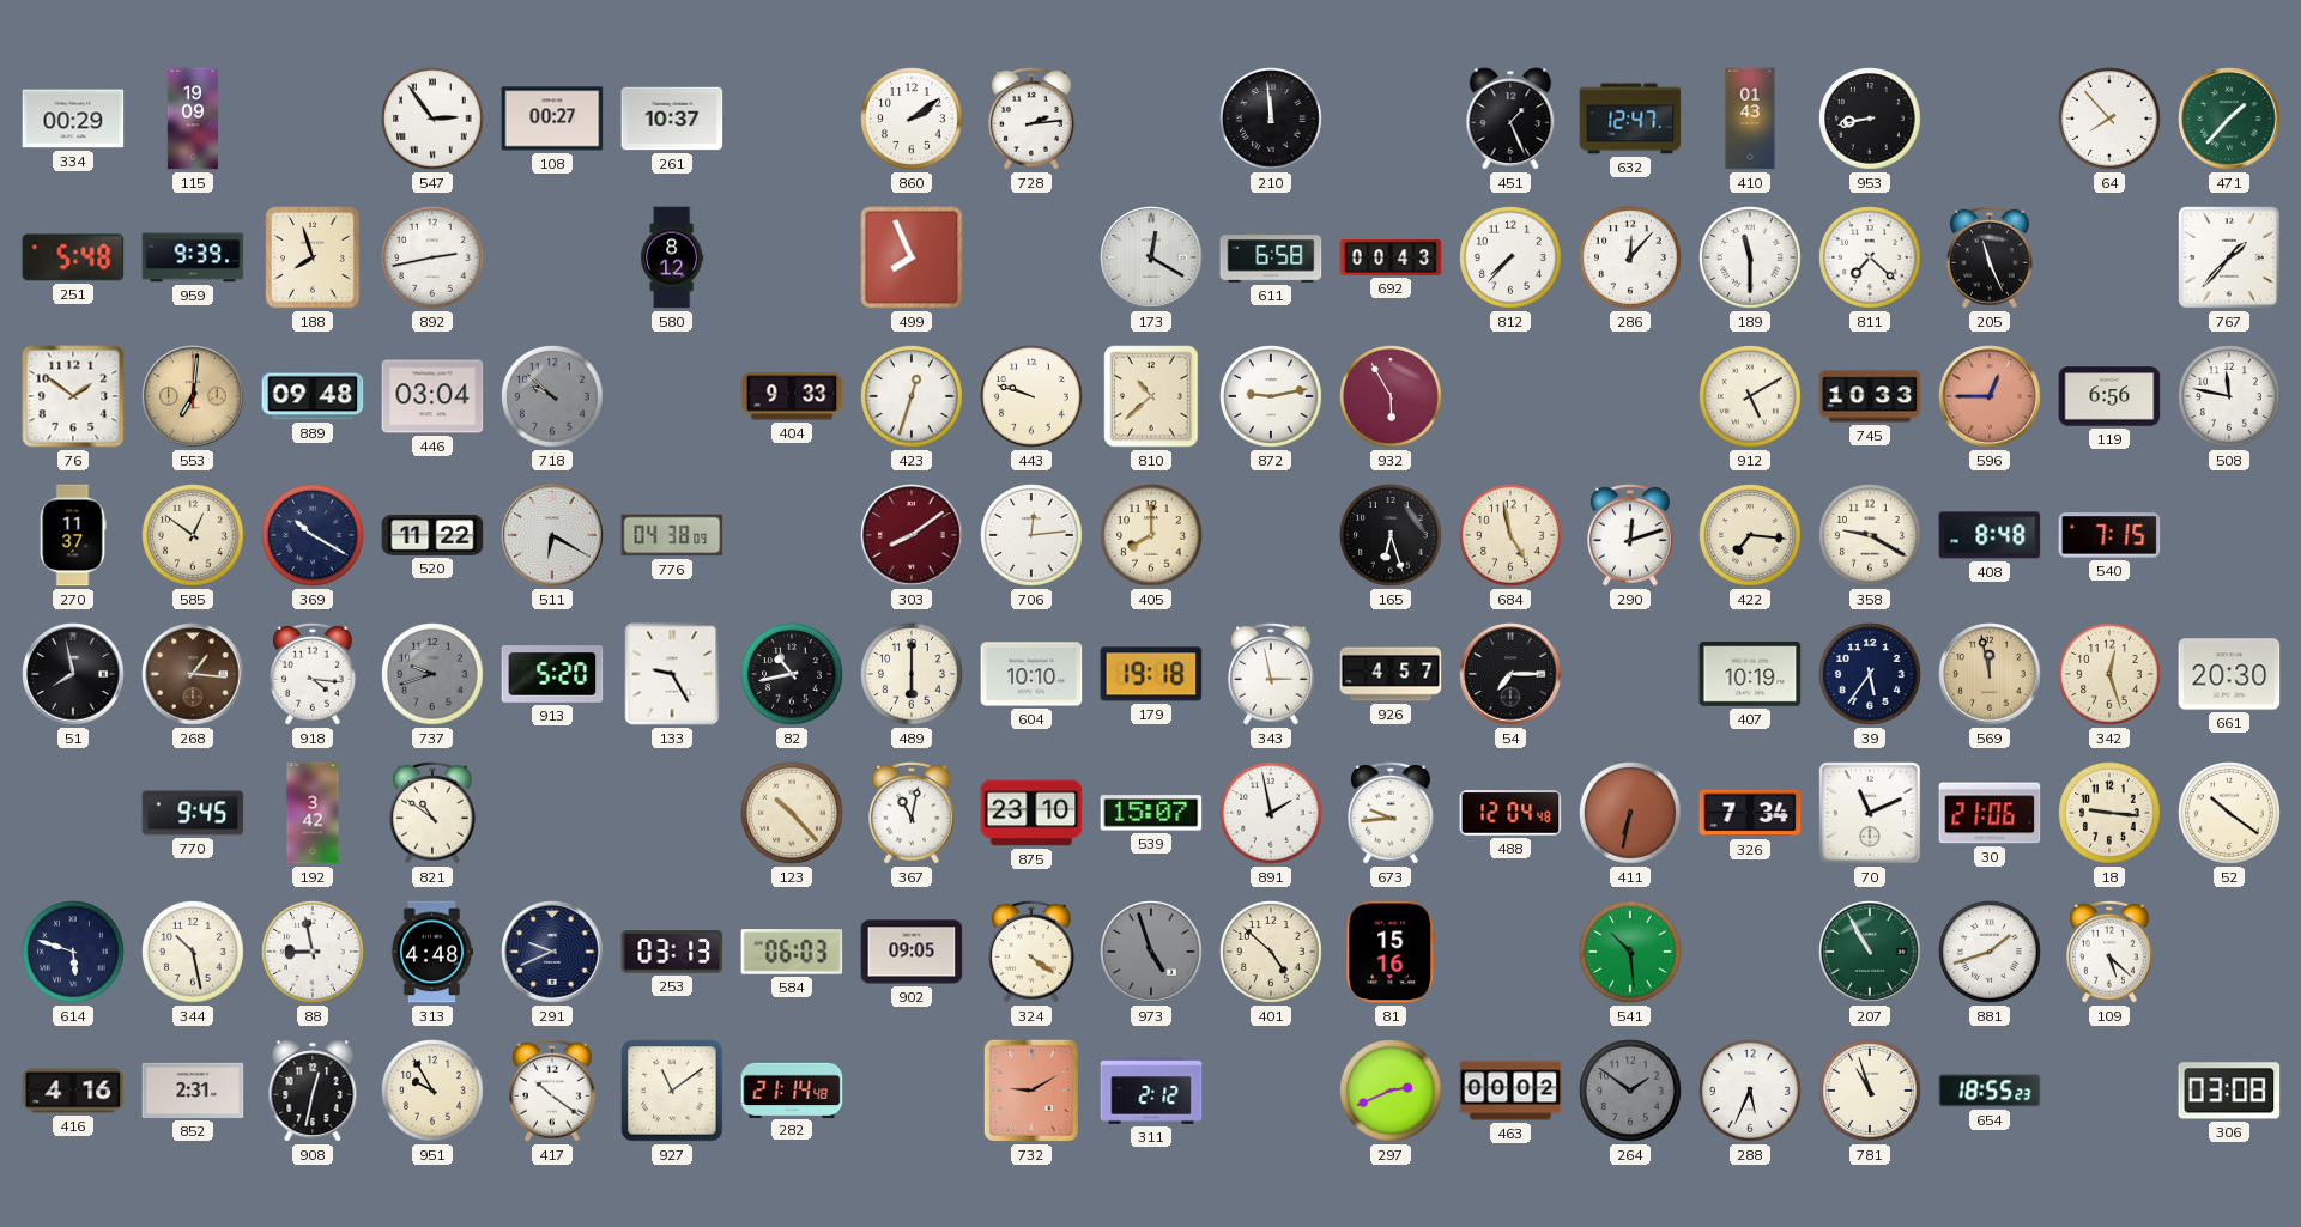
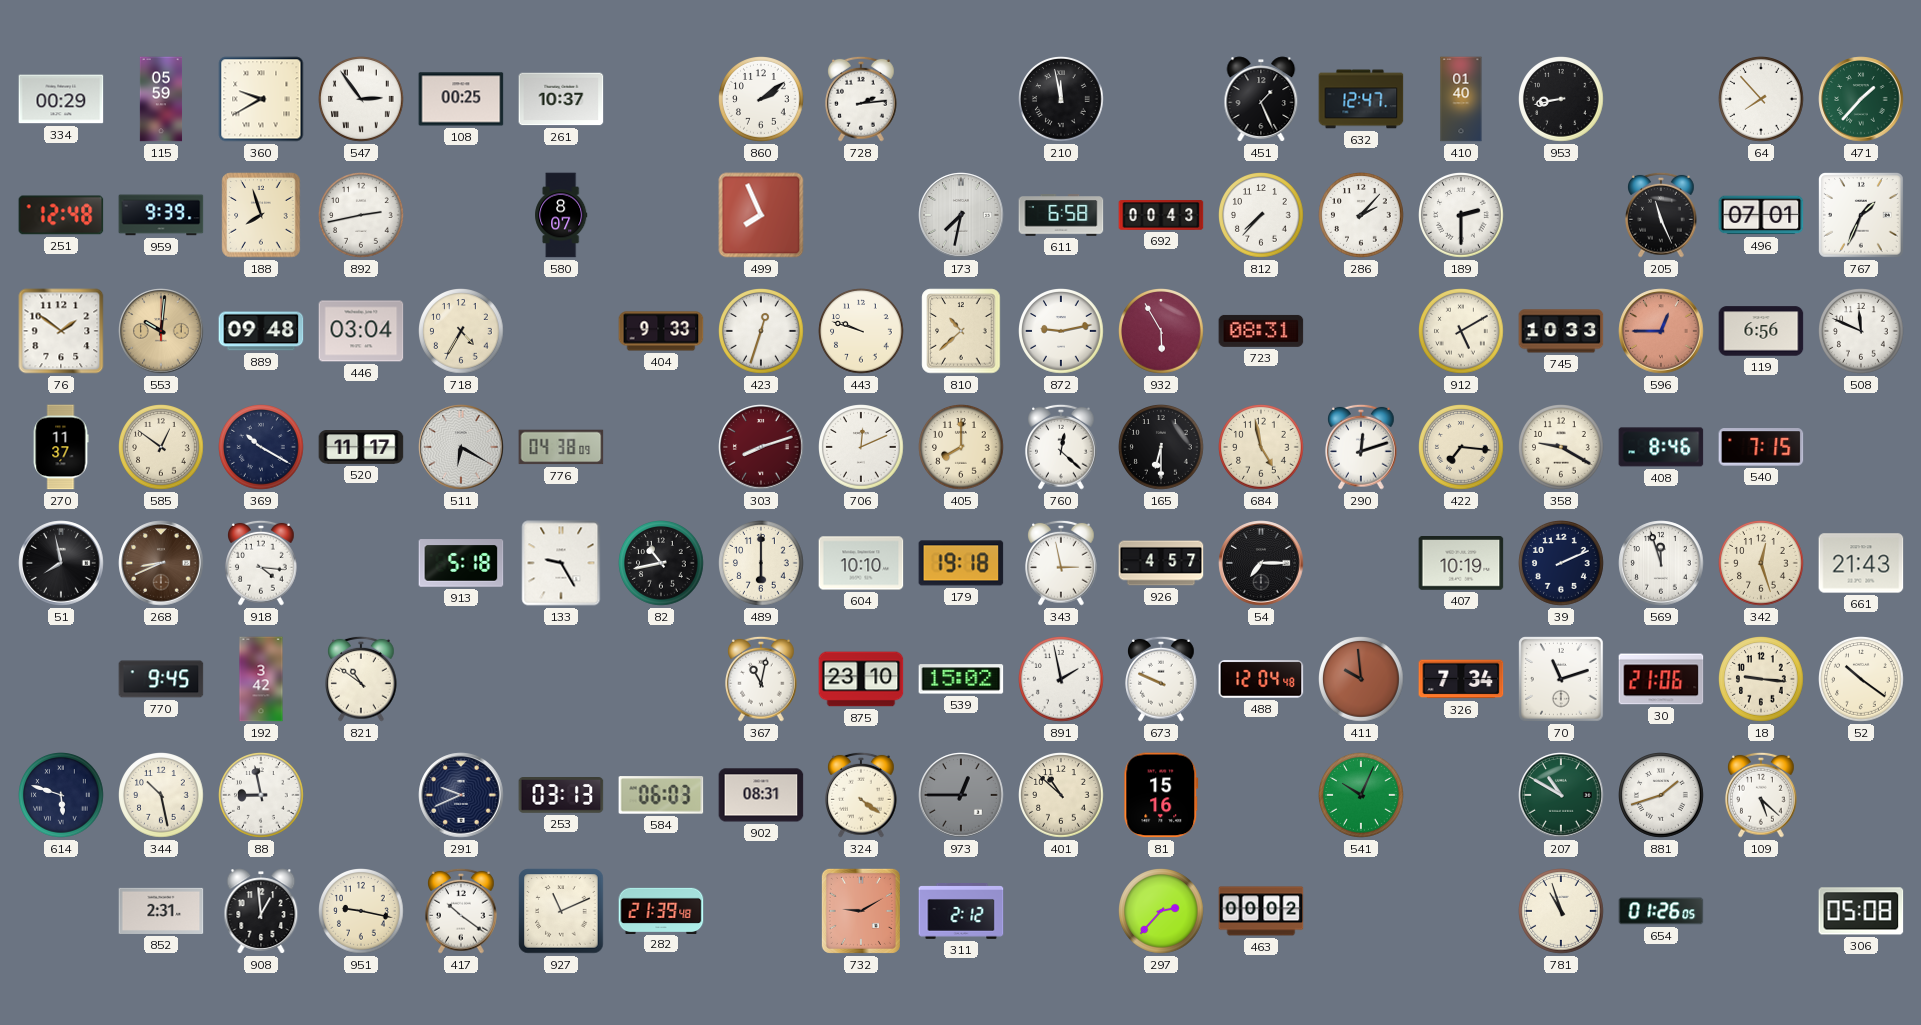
115: 19:09 -> 05:59
360: none -> 9:40
108: 00:27 -> 00:25
210: 11:59 -> 11:58
410: 01:43 -> 01:40
251: 5:48 -> 12:48
580: 8:12 -> 8:07
173: 12:20 -> 7:32
286: 12:07 -> 2:07
189: 11:30 -> 2:30
811: 7:22 -> none
496: none -> 07:01
767: 1:37 -> 1:34
553: 7:01 -> 10:01
718: 9:52 -> 4:35
718 dial: grey -> cream
723: none -> 08:31
508: 11:47 -> 11:49
520: 11:22 -> 11:17
303: 8:09 -> 8:12
706: 12:14 -> 12:11
760: none -> 12:22
165: 6:27 -> 6:30
408: 8:48 -> 8:46
268: 1:16 -> 8:41
737: 9:42 -> none
913: 5:20 -> 5:18
39: 5:36 -> 2:11
569: 11:58 -> 11:57
569 dial: champagne -> white
661: 20:30 -> 21:43
123: 10:23 -> none
539: 15:07 -> 15:02
673: 9:44 -> 9:49
411: 6:32 -> 9:59
70: 11:11 -> 11:12
313: 4:48 -> none
902: 09:05 -> 08:31
973: 4:57 -> 12:45
401: 4:52 -> 10:52
541: 10:29 -> 10:04
207: 10:55 -> 10:50
416: 4:16 -> none
908: 12:32 -> 12:59
951: 9:55 -> 9:17
927: 11:09 -> 11:11
282: 21:14 -> 21:39
297: 2:41 -> 2:37
264: 1:51 -> none
288: 5:34 -> none
654: 18:55 -> 01:26
306: 03:08 -> 05:08
